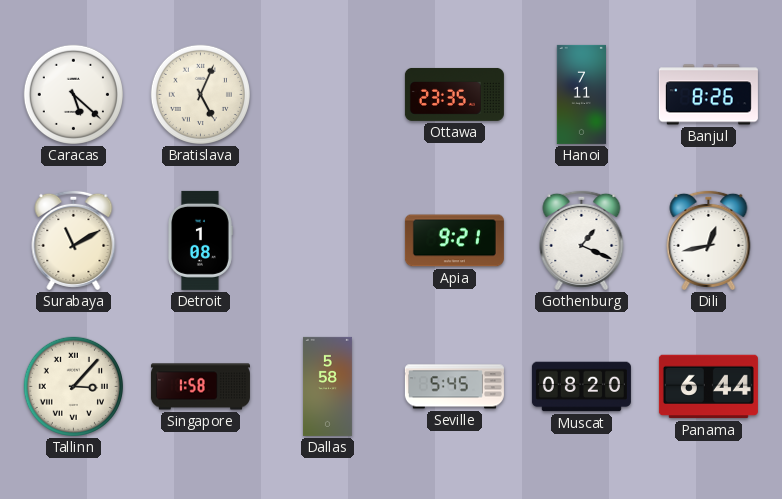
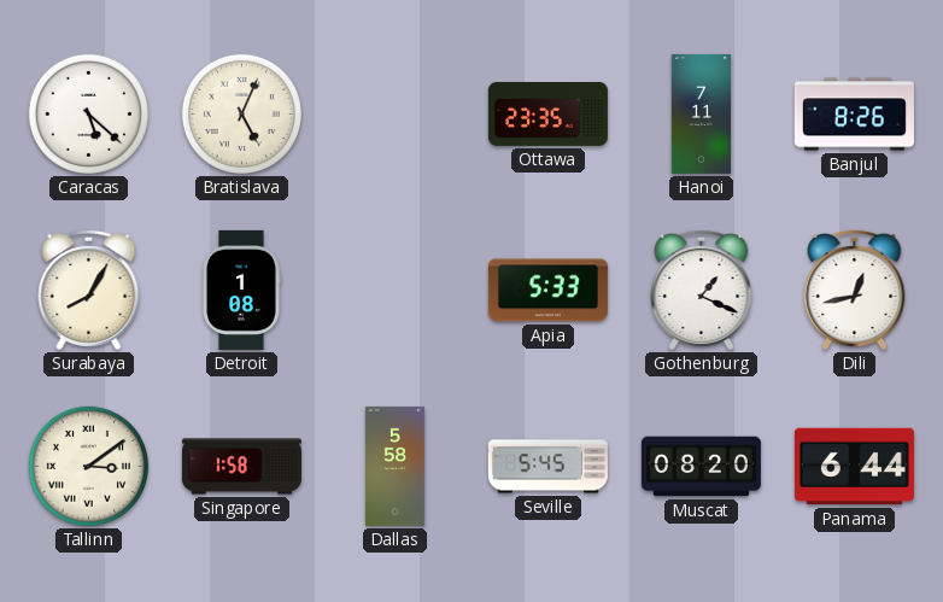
Surabaya: 11:10 -> 8:05
Apia: 9:21 -> 5:33
Tallinn: 3:07 -> 3:09
